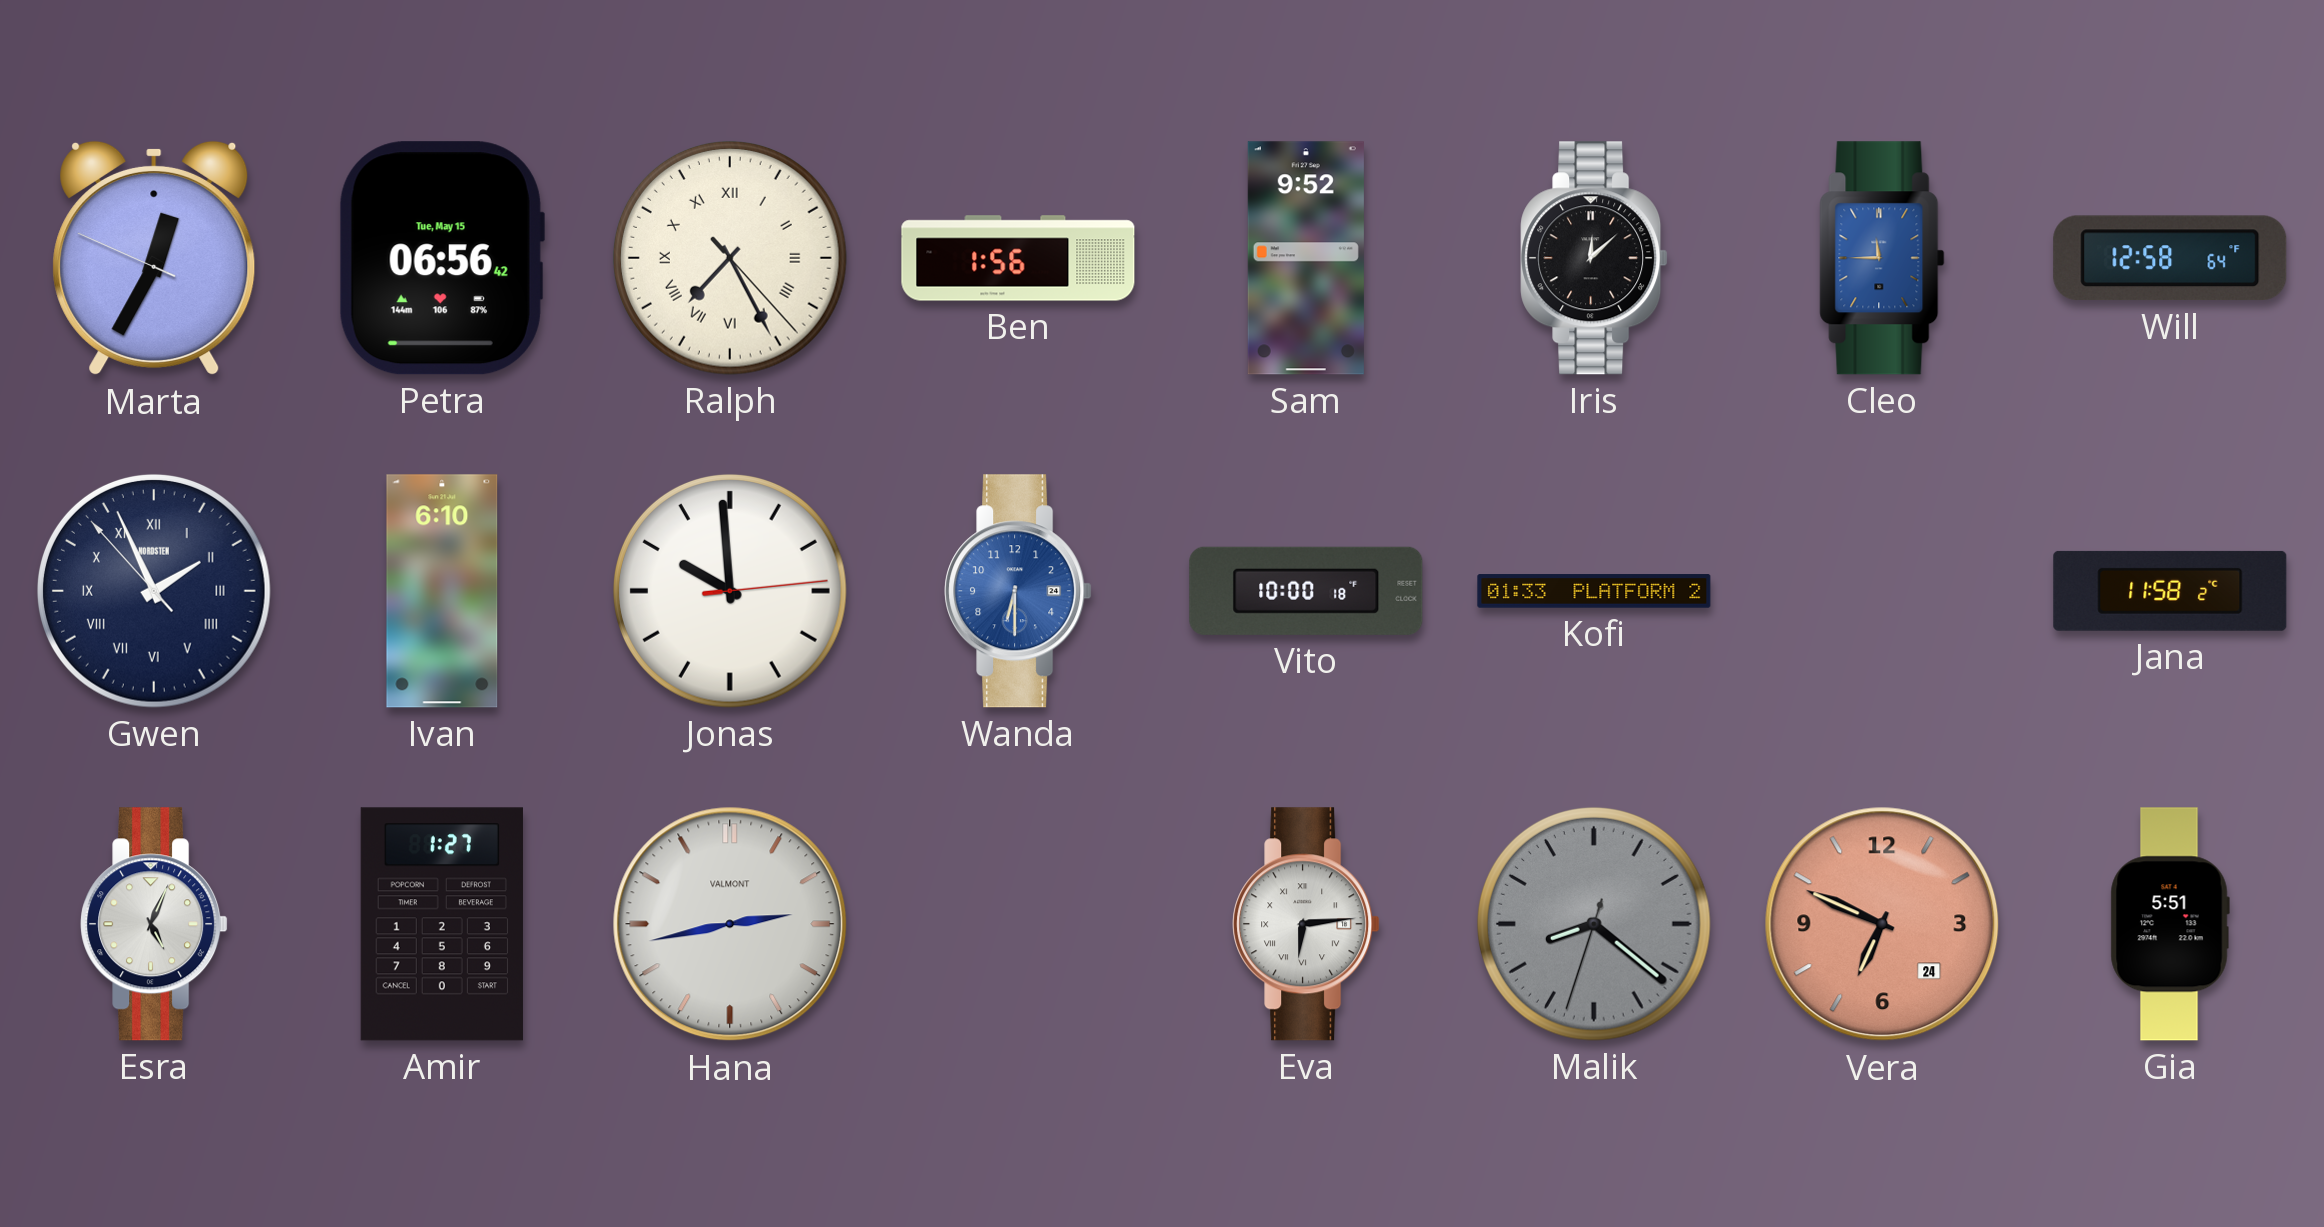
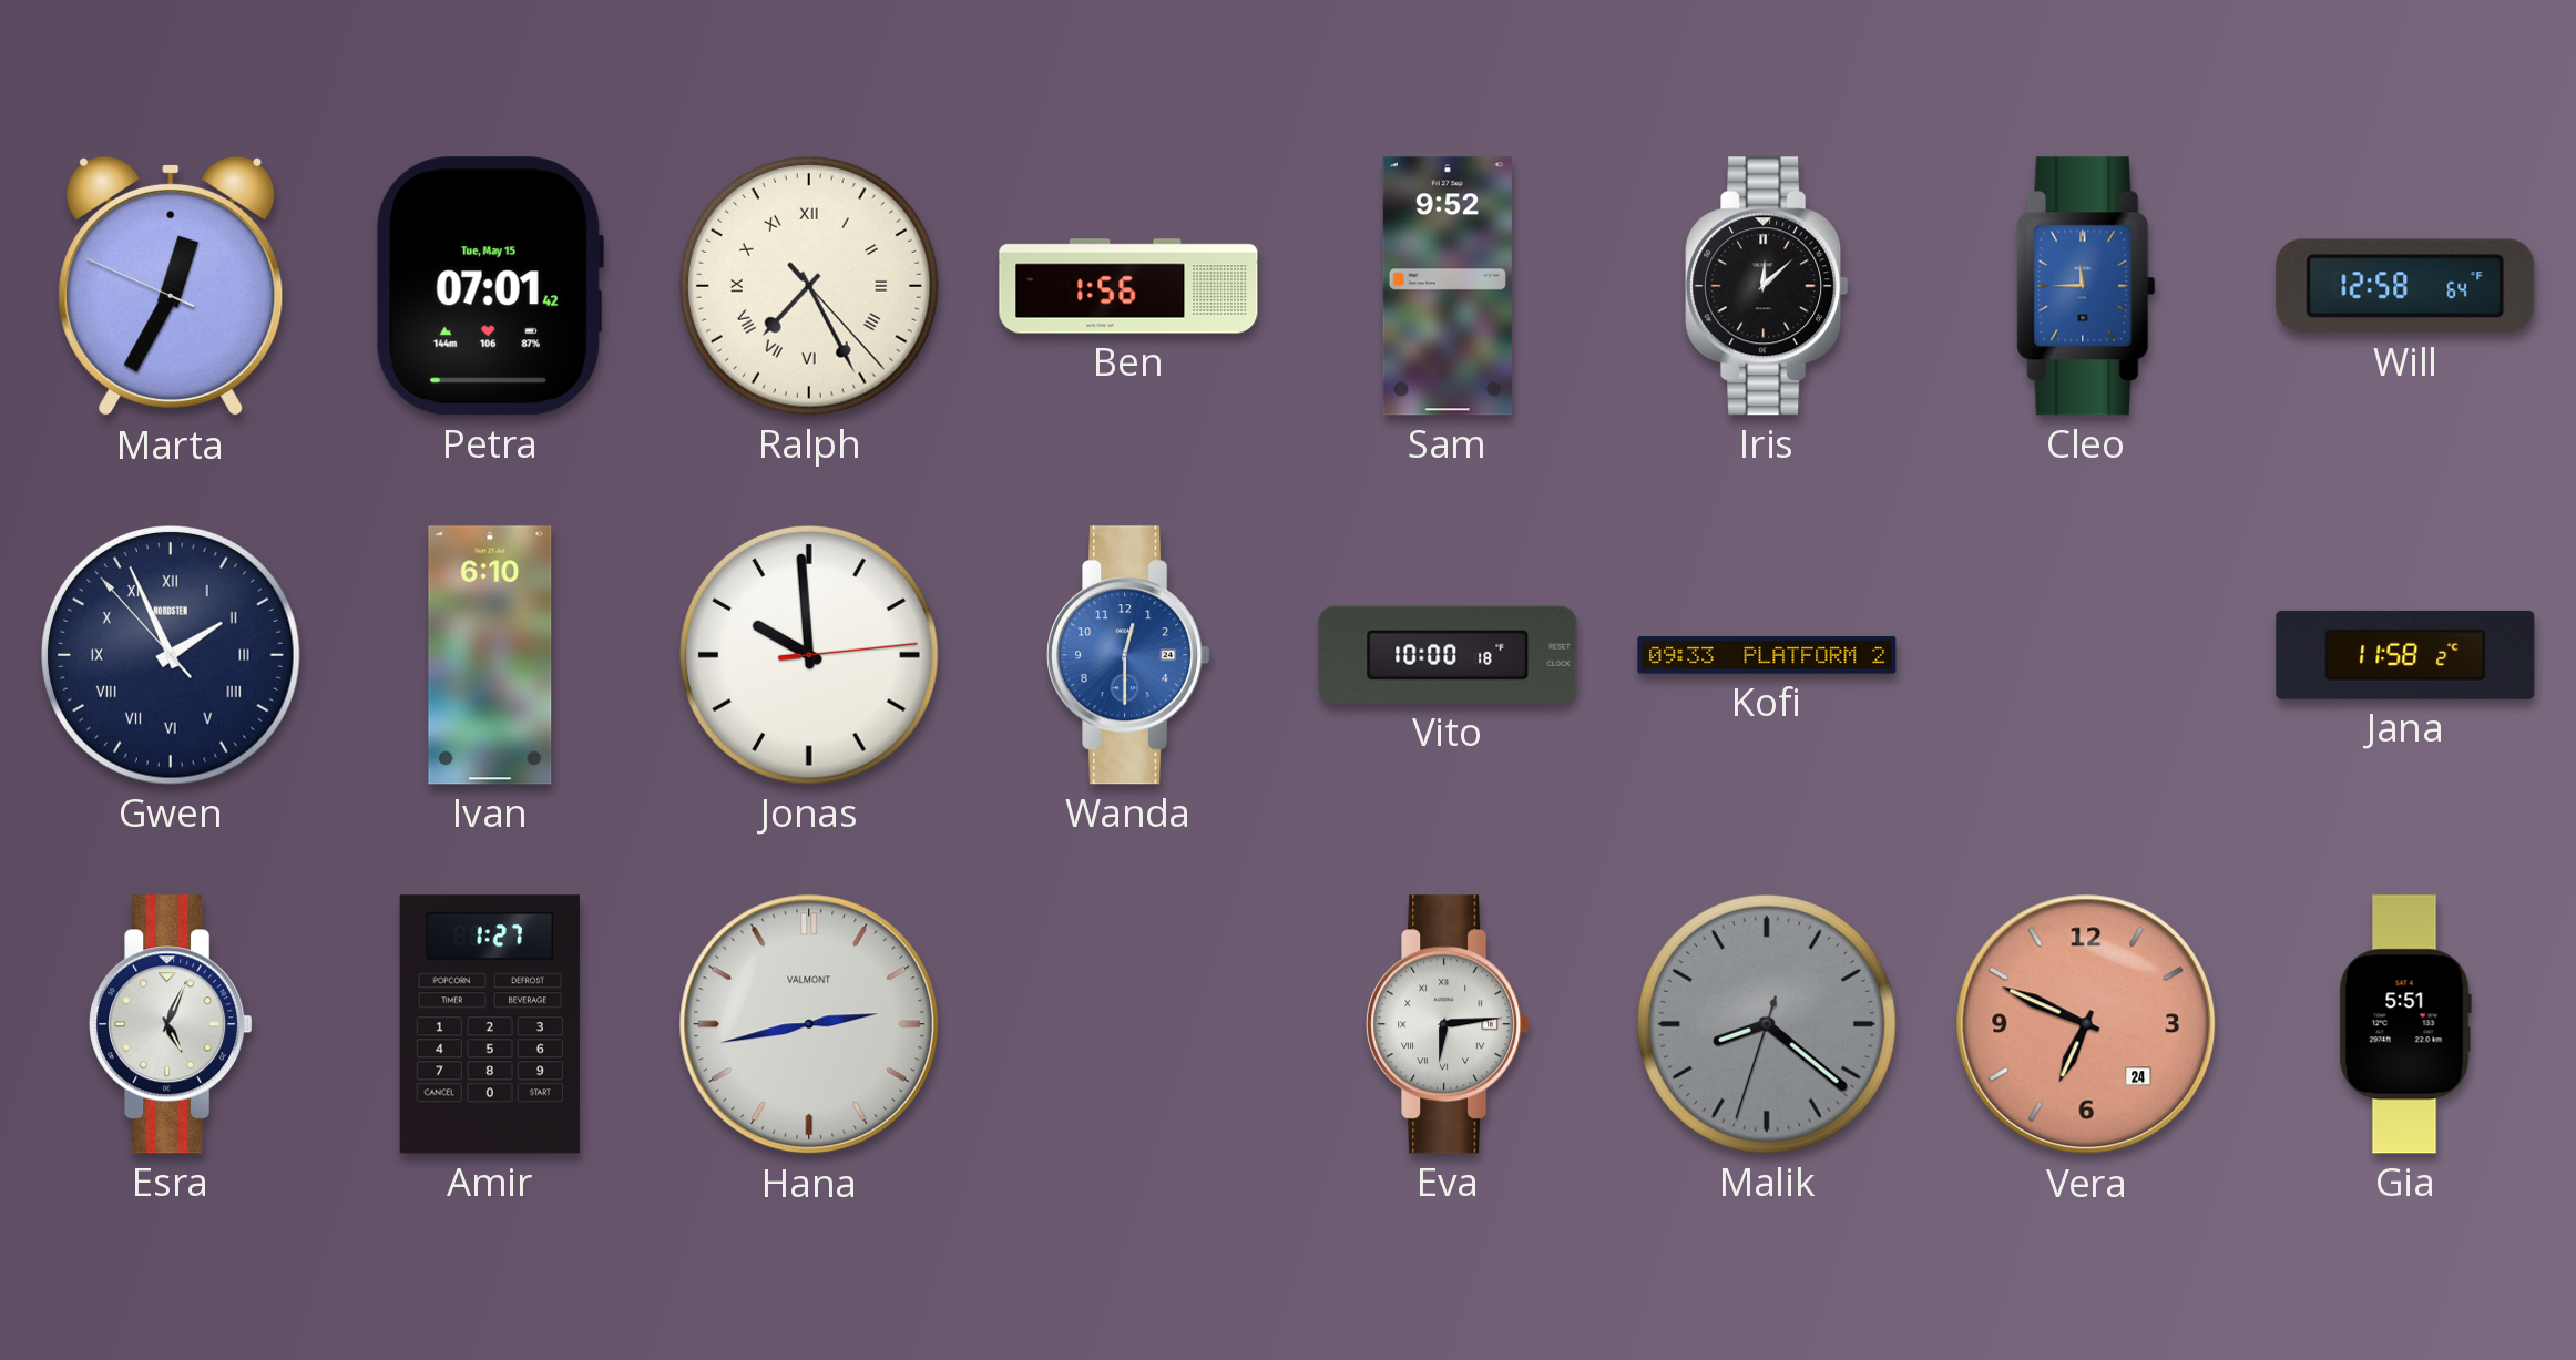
Petra: 06:56 -> 07:01
Wanda: 6:30 -> 12:30
Kofi: 01:33 -> 09:33
